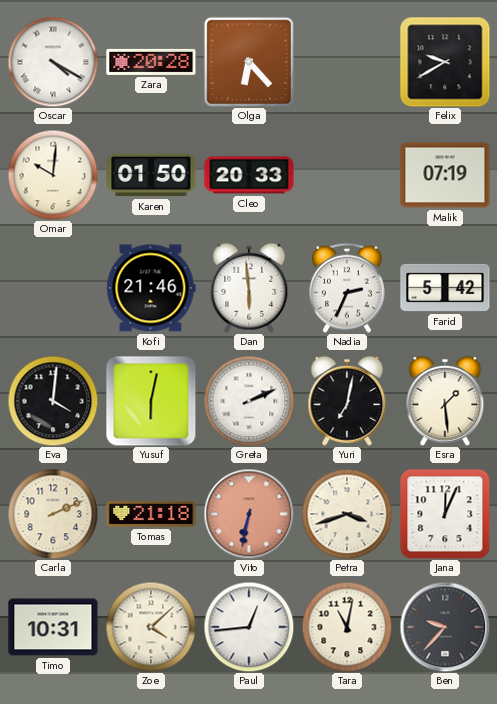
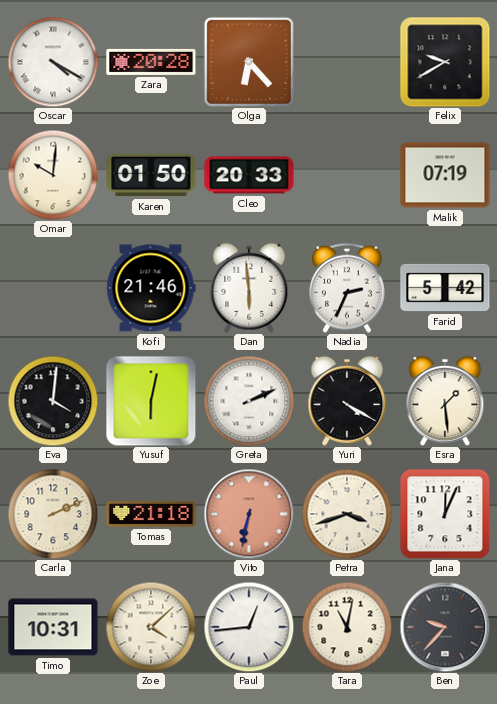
Yuri: 7:02 -> 4:20
